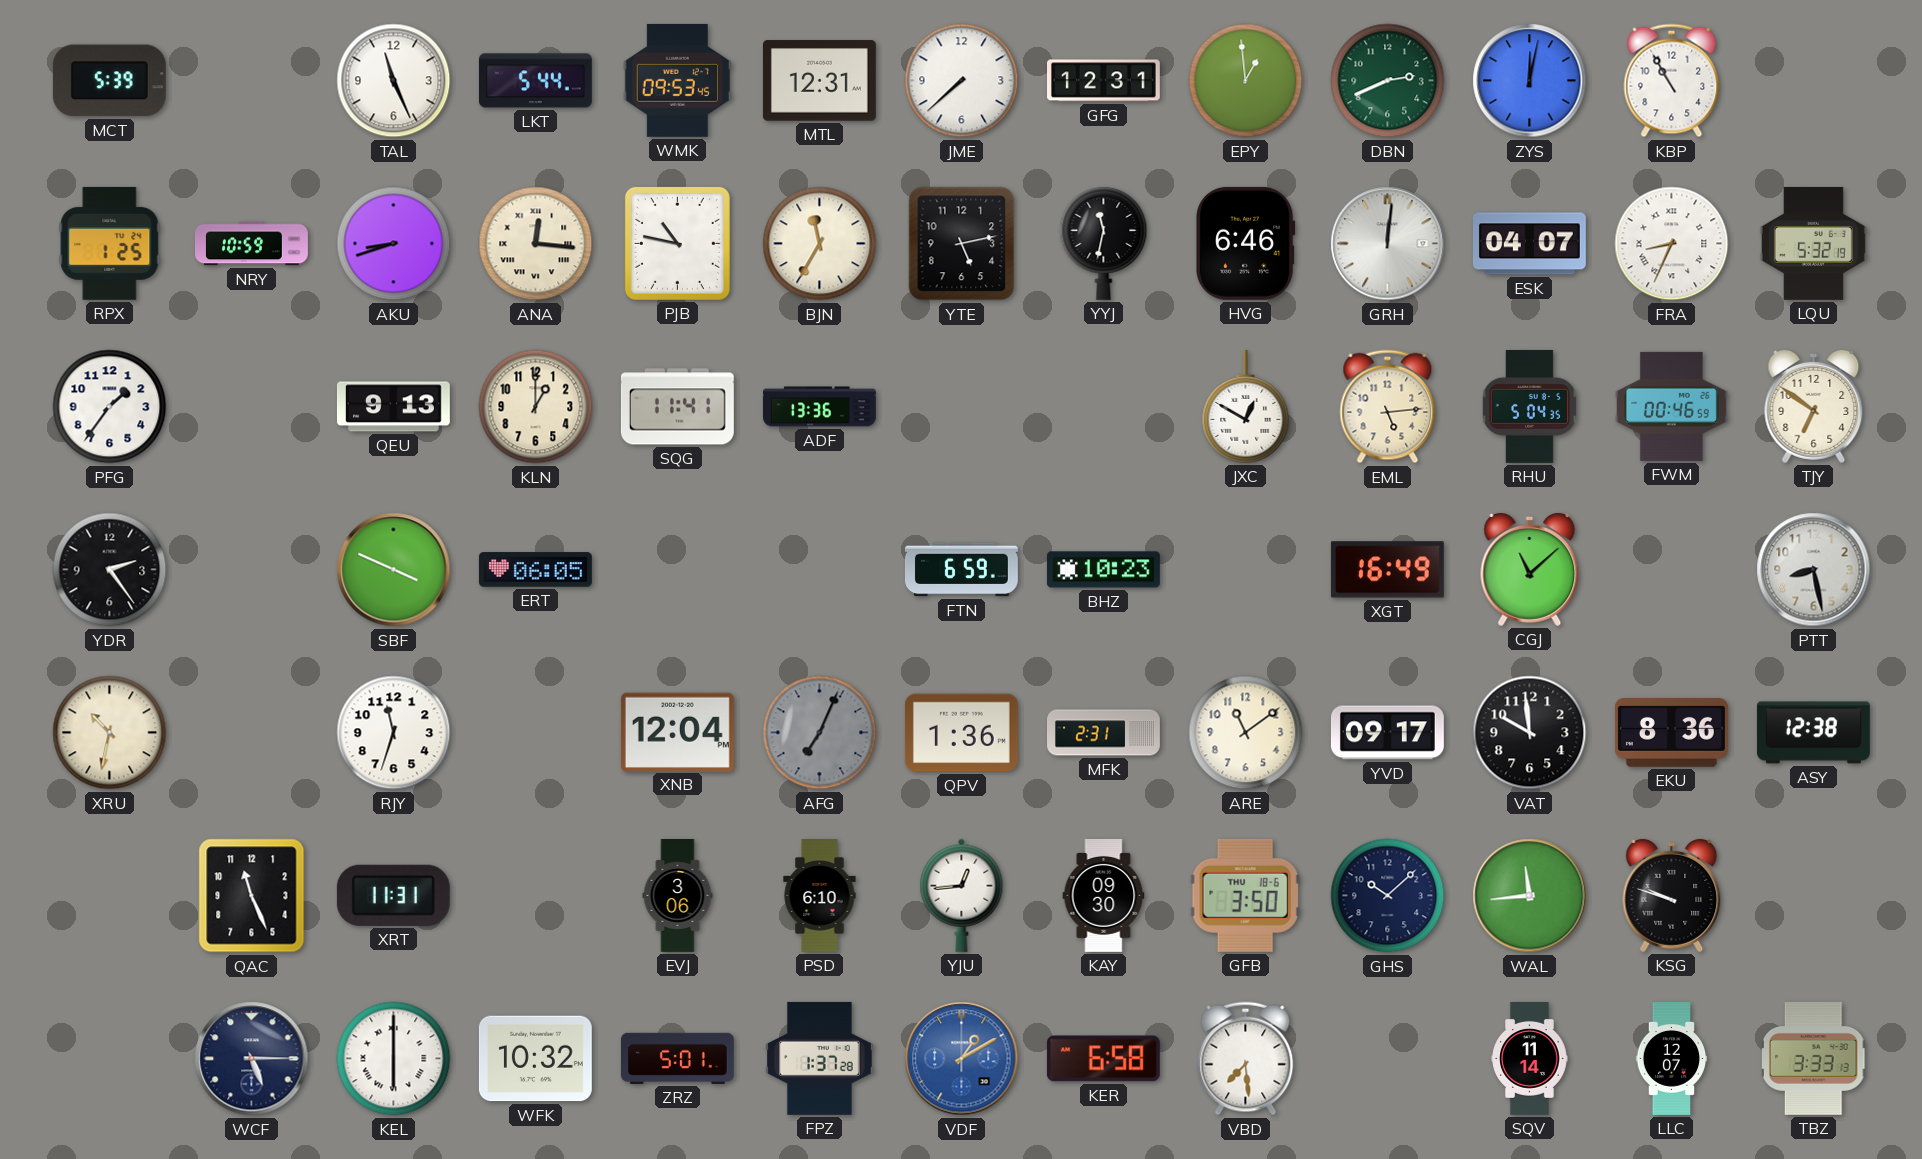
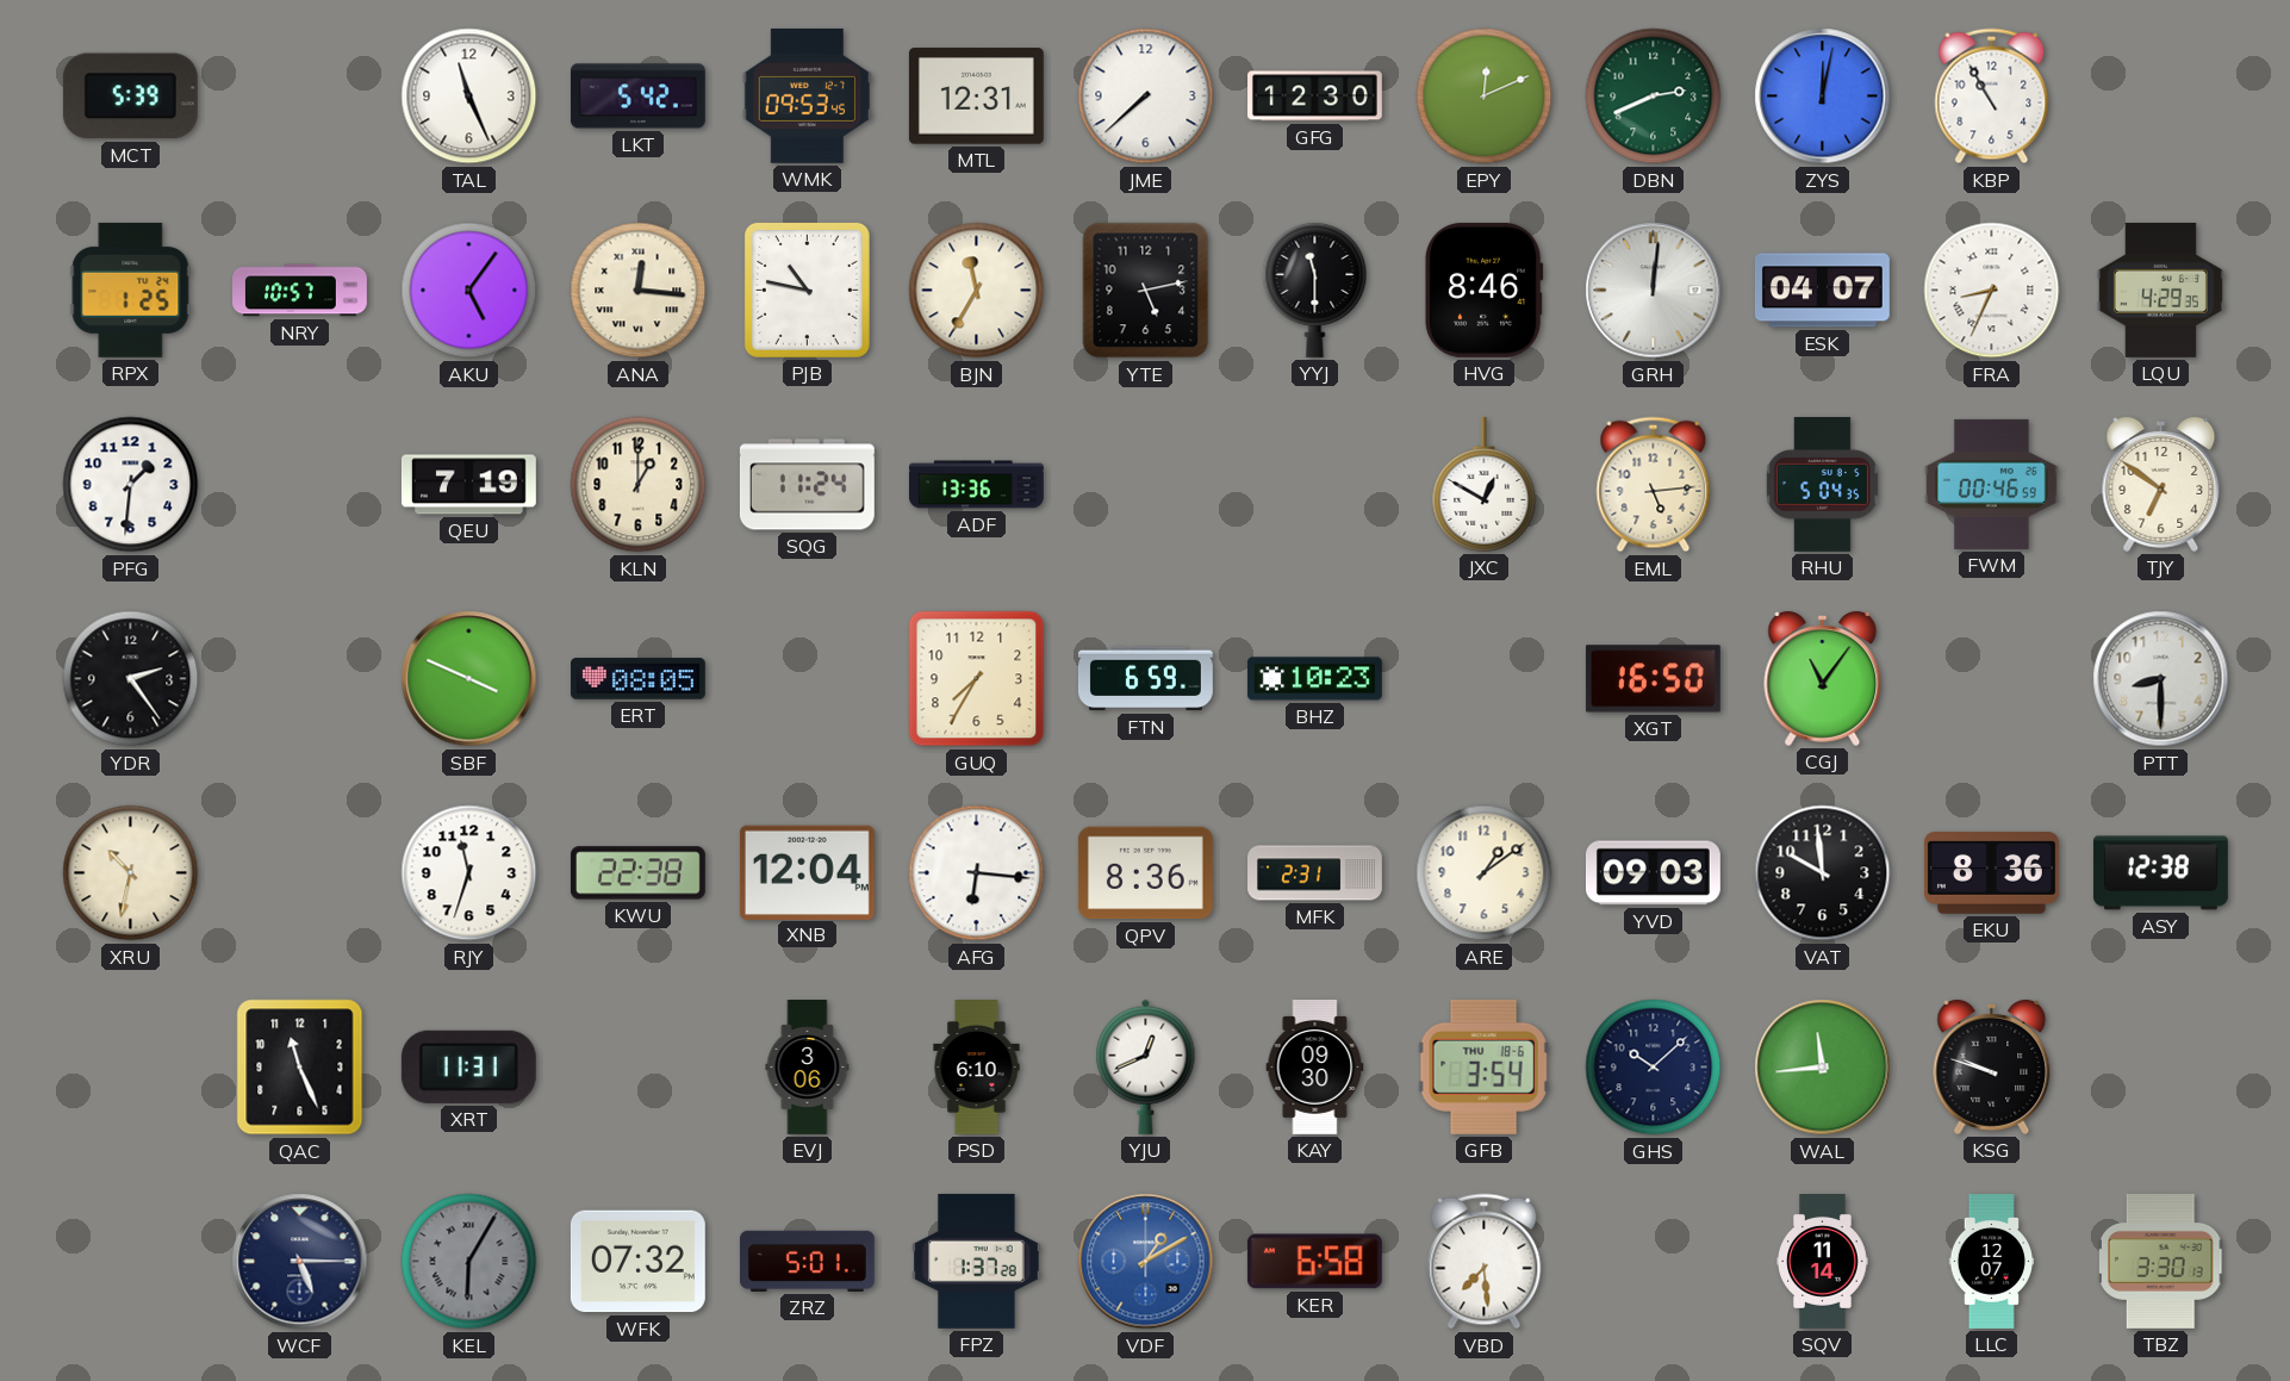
LKT: 5:44 -> 5:42
GFG: 12:31 -> 12:30
EPY: 12:59 -> 12:11
NRY: 10:59 -> 10:57
AKU: 8:42 -> 5:06
YYJ: 11:32 -> 11:30
HVG: 6:46 -> 8:46
LQU: 5:32 -> 4:29
PFG: 1:36 -> 1:31
QEU: 9:13 -> 7:19
SQG: 11:41 -> 11:24
ERT: 06:05 -> 08:05
GUQ: none -> 7:35
XGT: 16:49 -> 16:50
CGJ: 11:08 -> 11:06
PTT: 8:28 -> 8:30
KWU: none -> 22:38
AFG: 7:04 -> 6:16
AFG dial: grey -> white
QPV: 1:36 -> 8:36
ARE: 11:09 -> 1:09
YVD: 09:17 -> 09:03
YJU: 12:44 -> 12:41
GFB: 3:50 -> 3:54
KEL: 6:00 -> 6:05
KEL dial: white -> grey
WFK: 10:32 -> 07:32
TBZ: 3:33 -> 3:30
